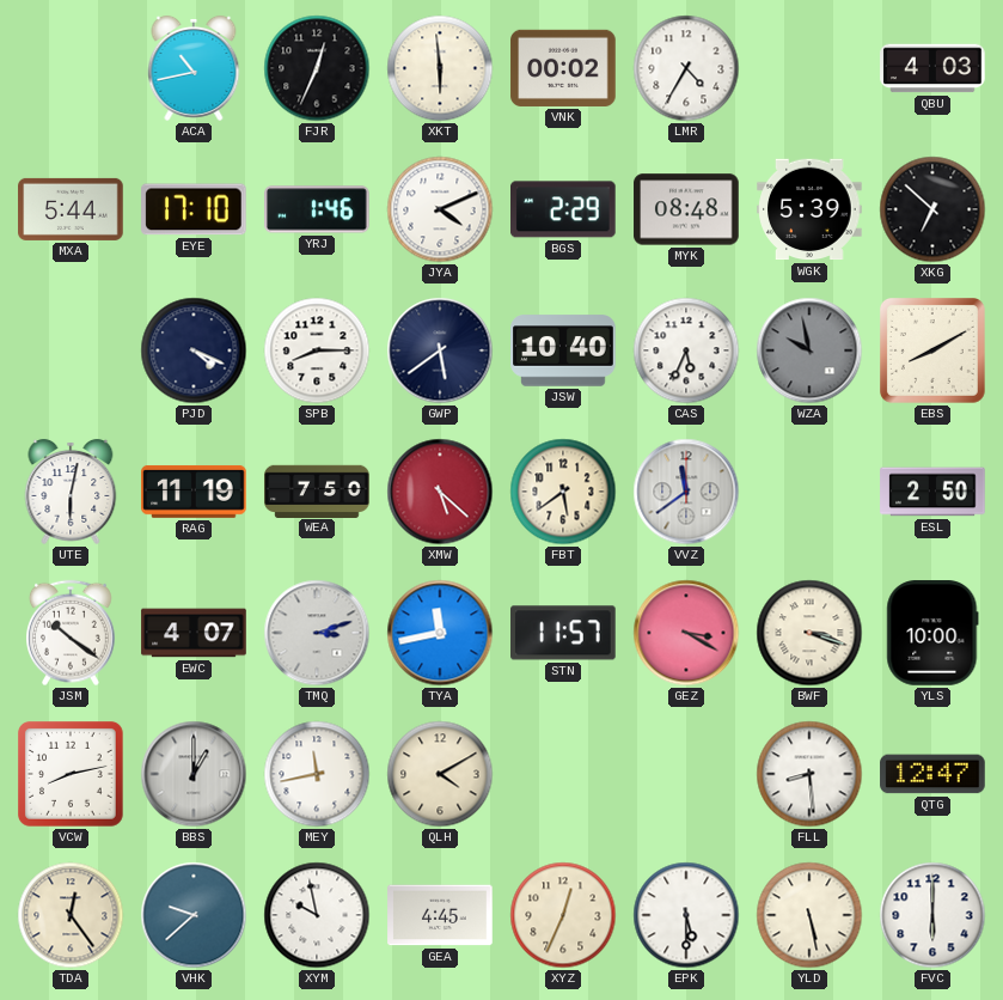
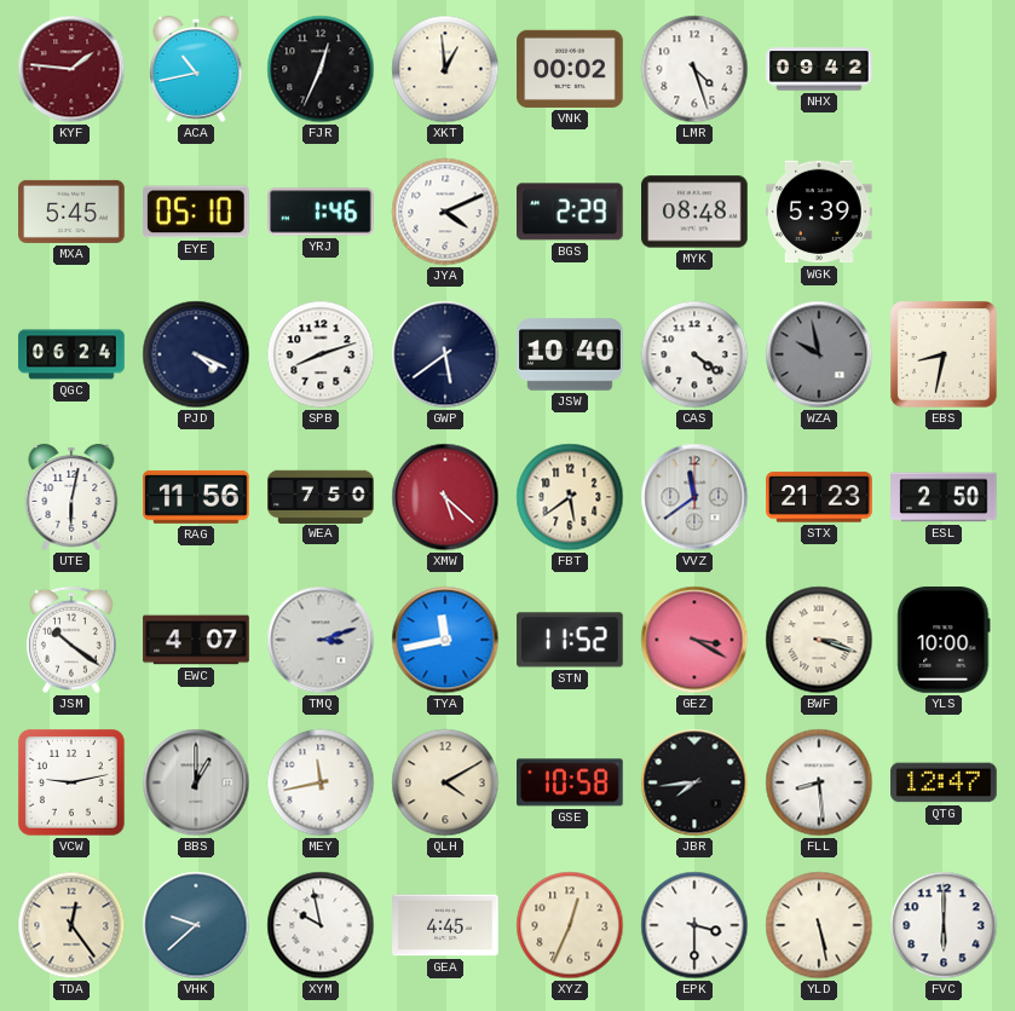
KYF: none -> 1:46
XKT: 5:59 -> 12:59
LMR: 4:35 -> 4:27
NHX: none -> 09:42
QBU: 4:03 -> none
MXA: 5:44 -> 5:45
EYE: 17:10 -> 05:10
XKG: 6:52 -> none
QGC: none -> 06:24
SPB: 8:15 -> 8:12
CAS: 5:34 -> 4:21
EBS: 8:10 -> 8:32
RAG: 11:19 -> 11:56
STX: none -> 21:23
STN: 11:57 -> 11:52
VCW: 8:13 -> 9:13
GSE: none -> 10:58
JBR: none -> 7:44
EPK: 5:30 -> 3:30
